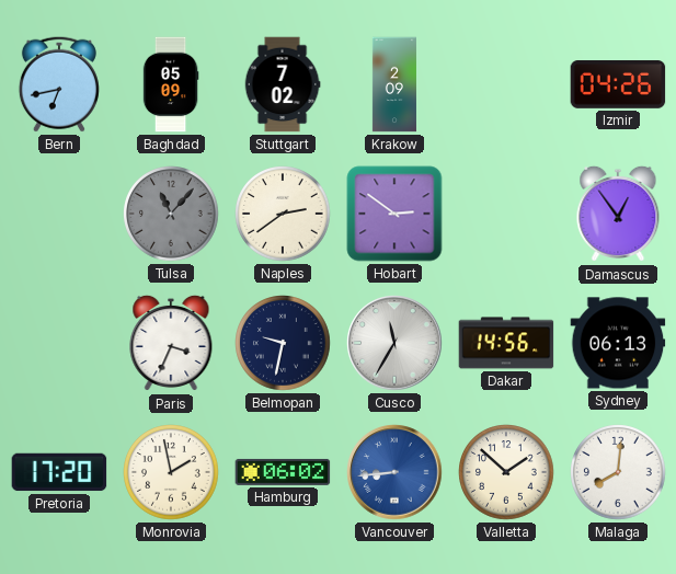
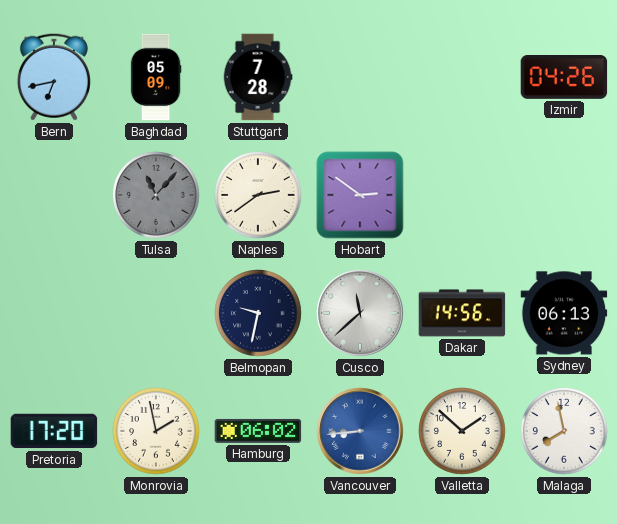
Stuttgart: 7:02 -> 7:28
Krakow: 2:09 -> none
Damascus: 12:54 -> none
Paris: 3:34 -> none
Cusco: 11:35 -> 11:38
Malaga: 8:01 -> 7:58
